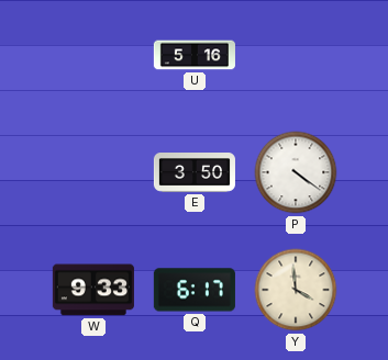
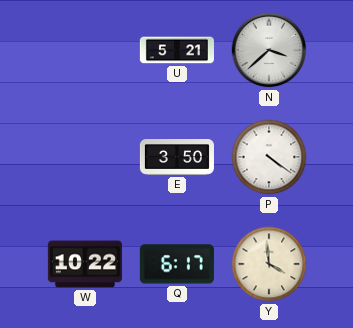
U: 5:16 -> 5:21
N: none -> 3:38
W: 9:33 -> 10:22
